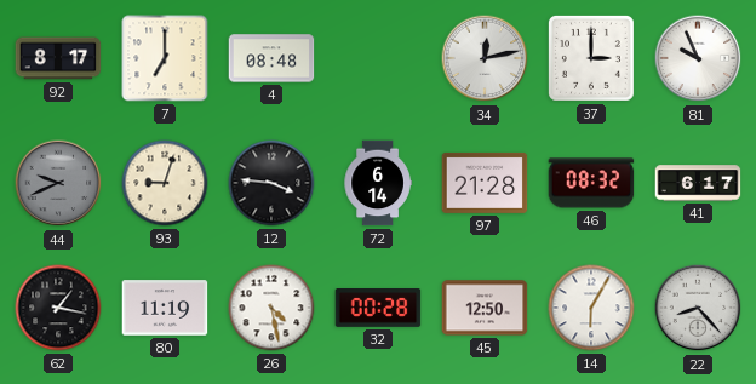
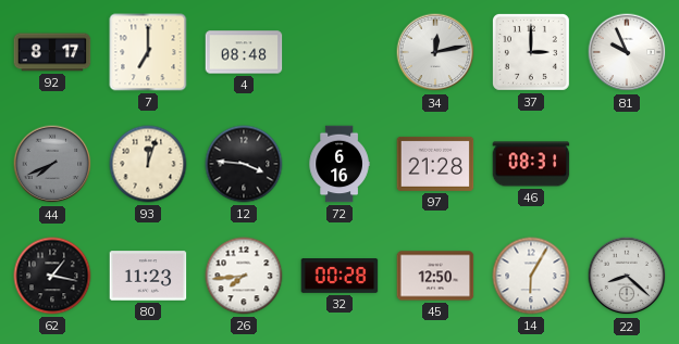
44: 9:41 -> 7:41
93: 9:03 -> 12:03
72: 6:14 -> 6:16
46: 08:32 -> 08:31
41: 6:17 -> none
80: 11:19 -> 11:23
26: 4:28 -> 7:44
22: 8:23 -> 8:22
